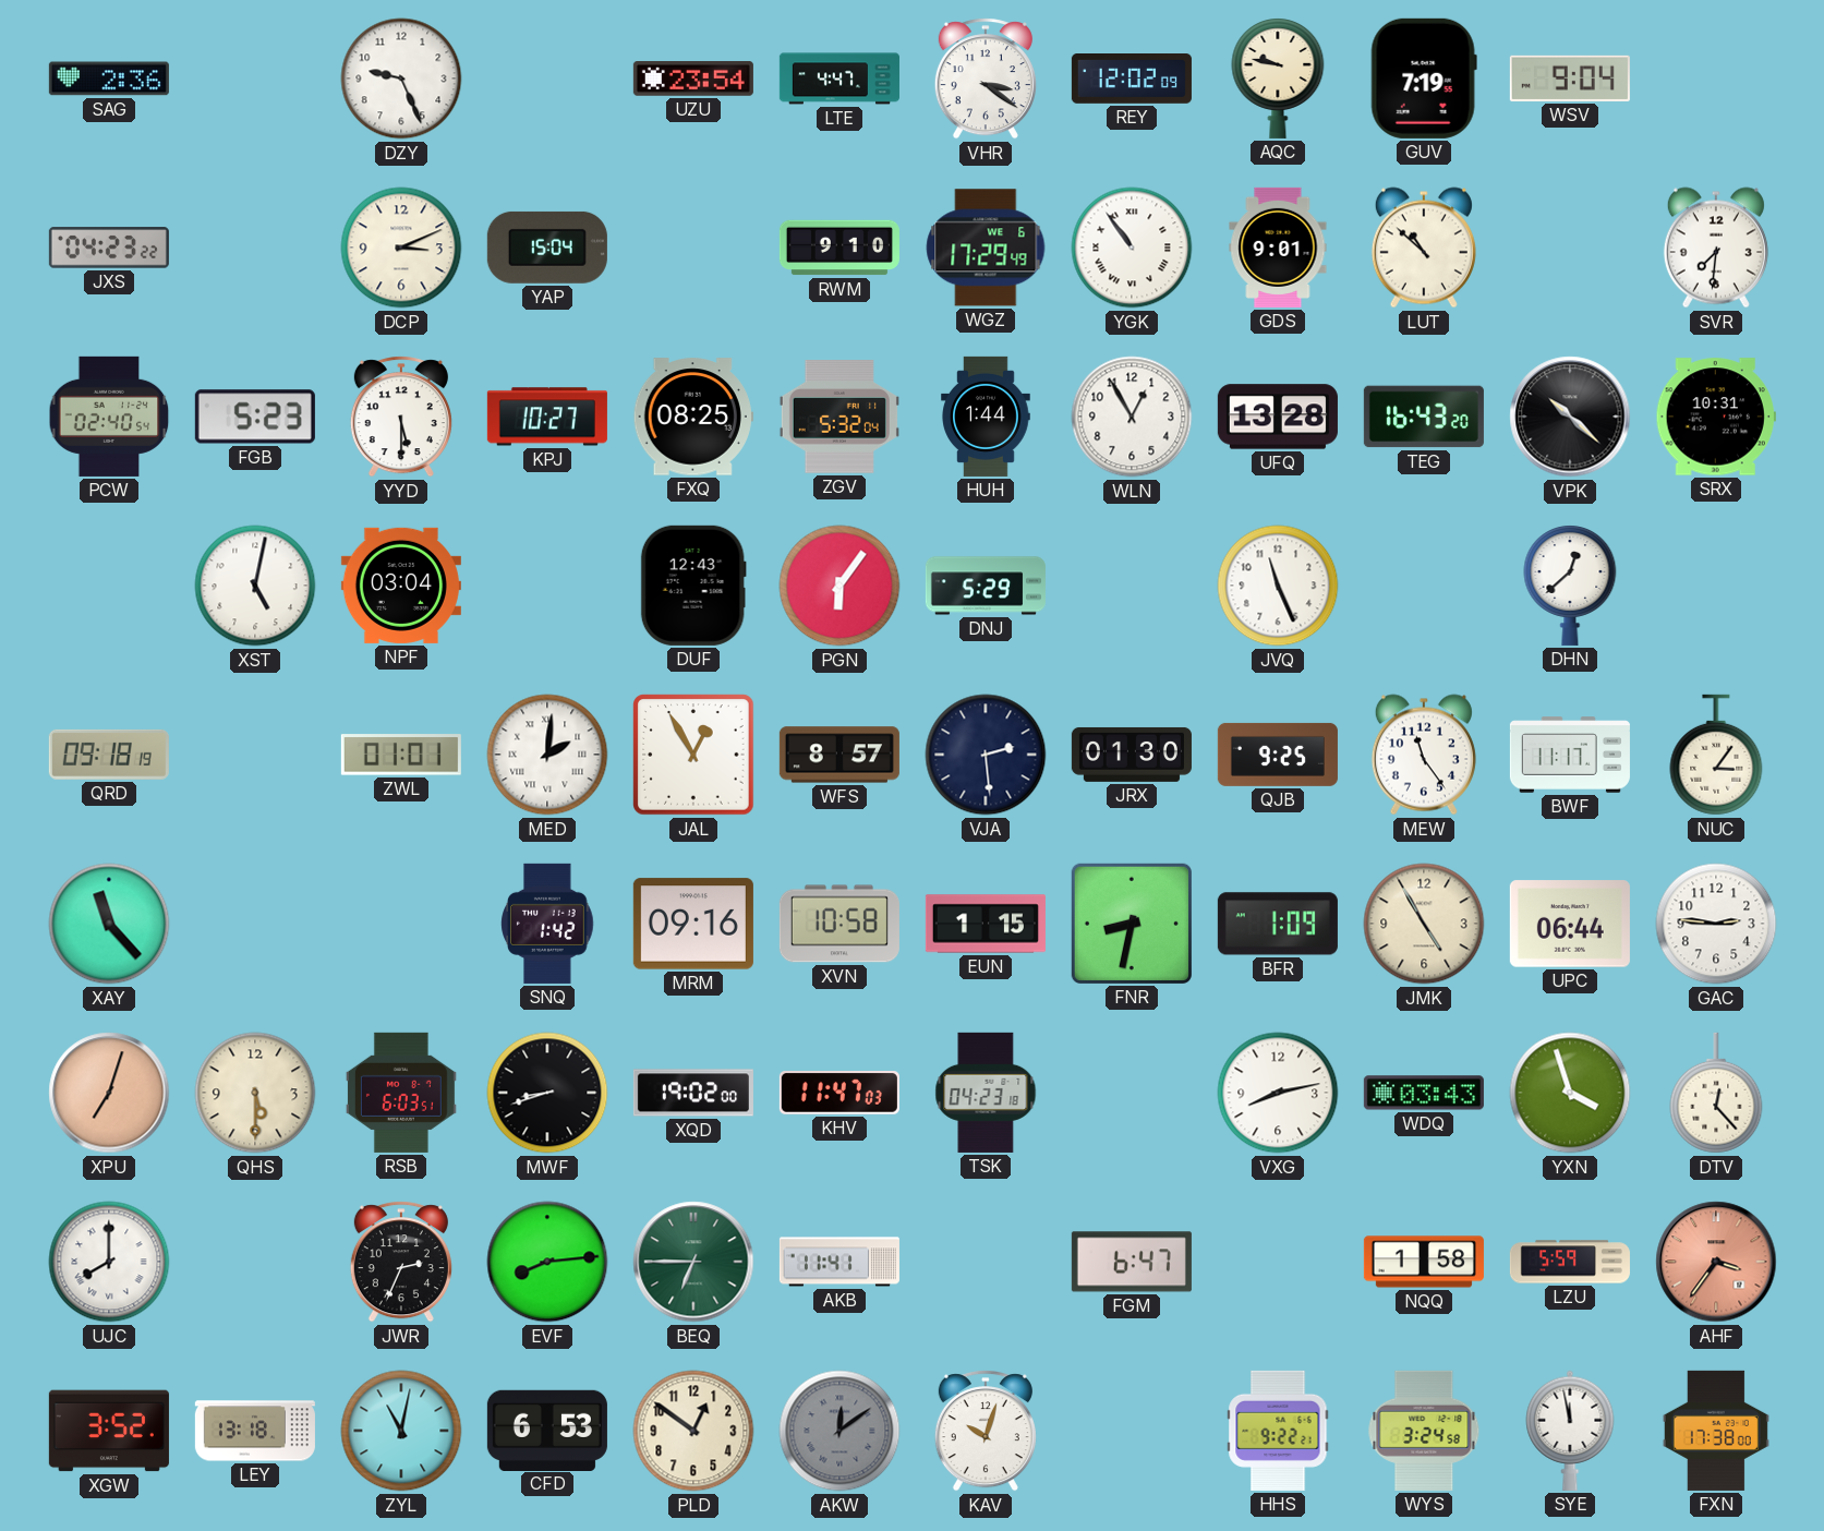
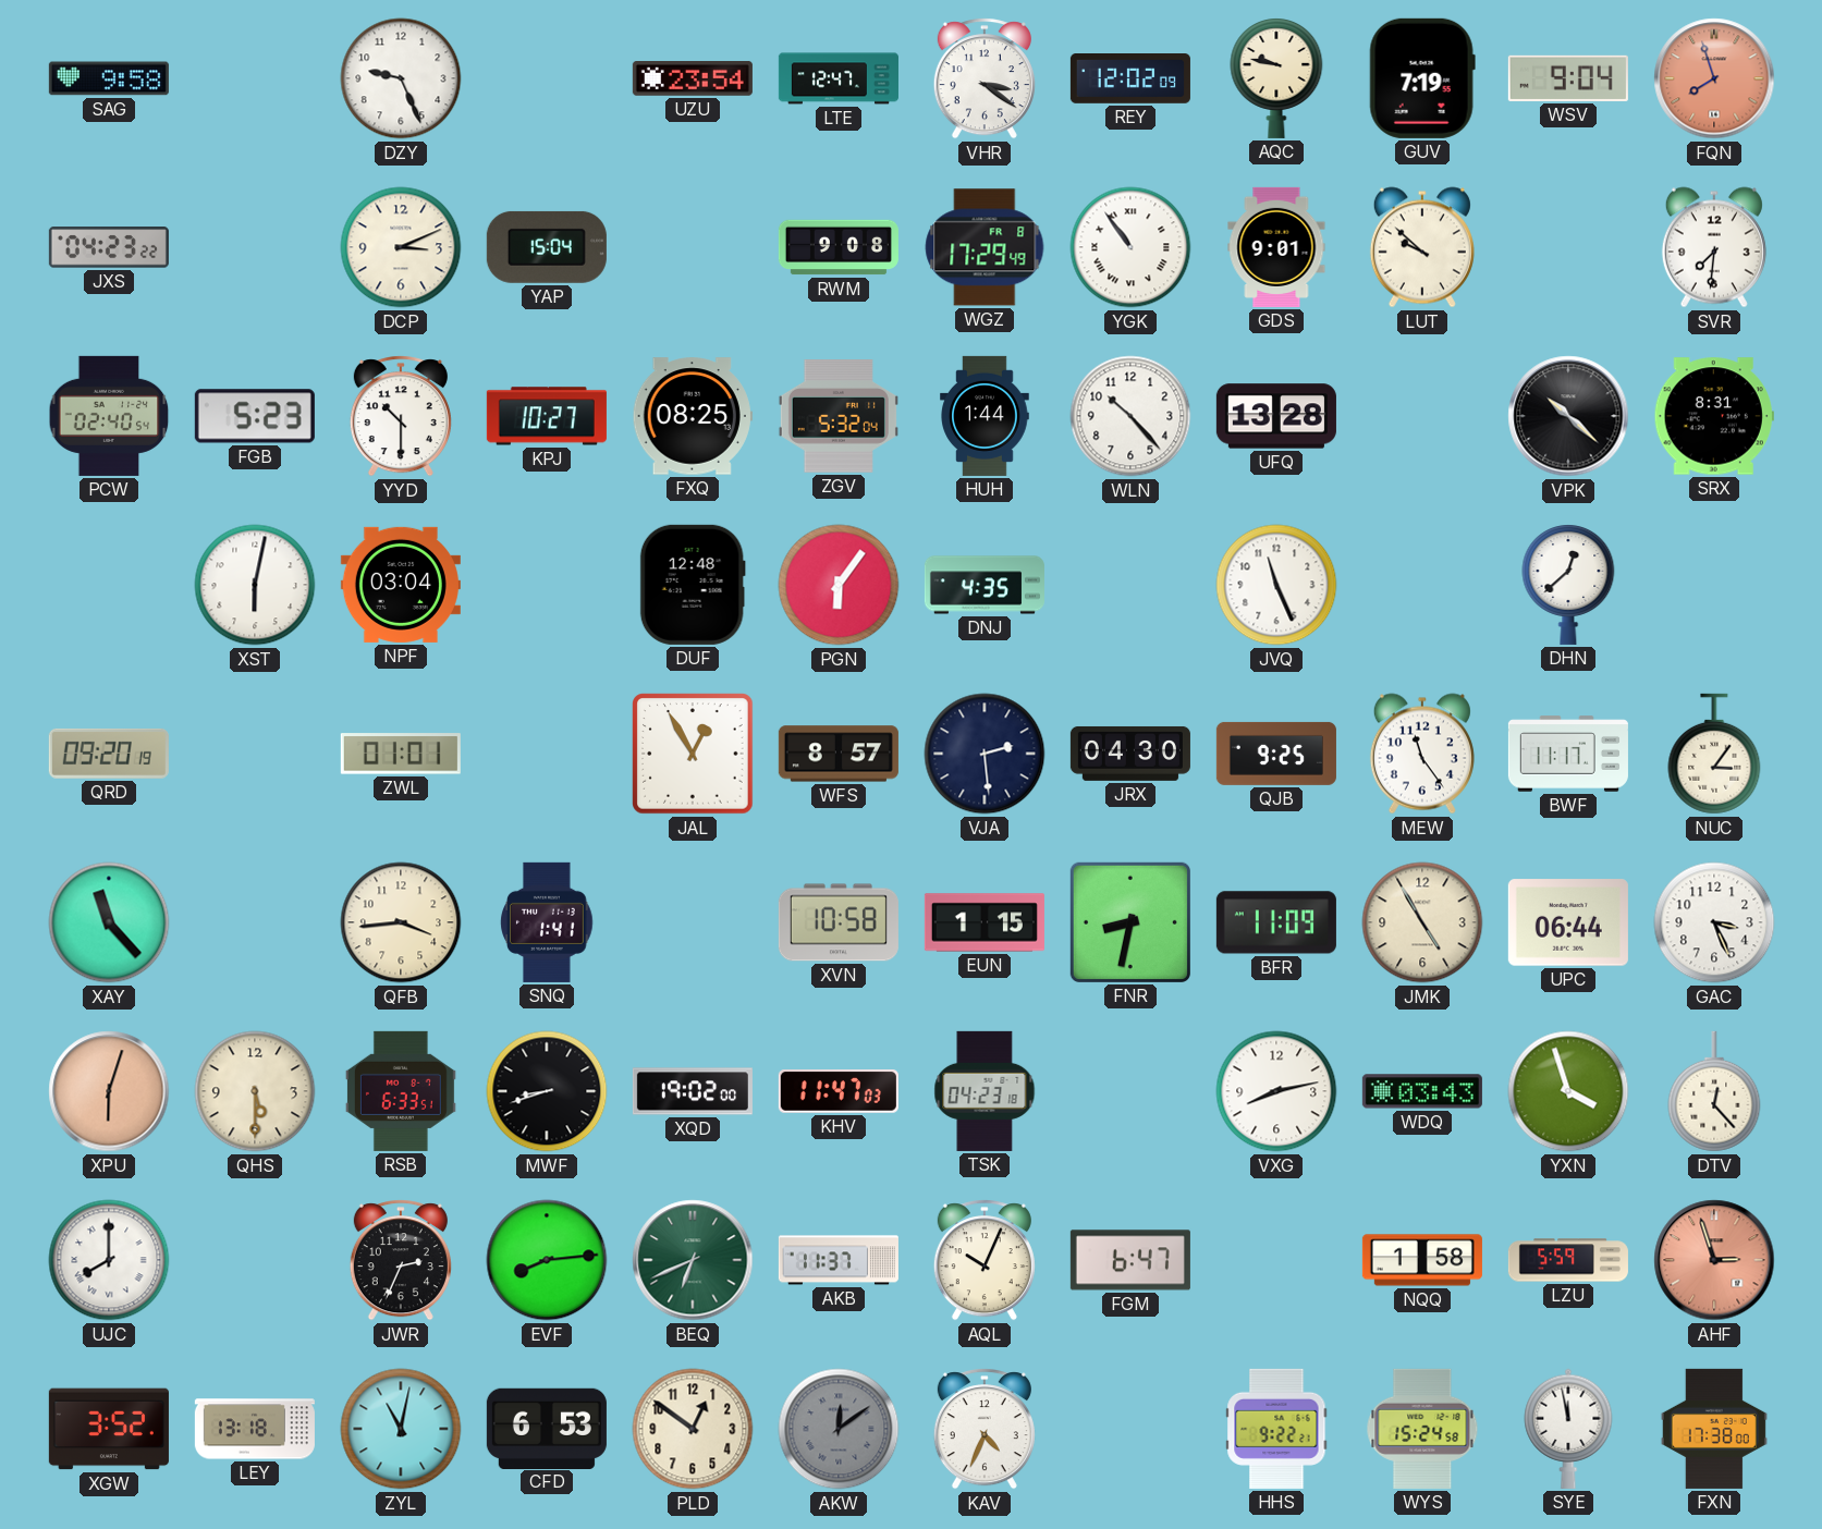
SAG: 2:36 -> 9:58
LTE: 4:47 -> 12:47
FQN: none -> 7:57
RWM: 9:10 -> 9:08
WGZ date: WE 6 -> FR 8
LUT: 10:52 -> 9:52
YYD: 5:30 -> 10:30
WLN: 12:55 -> 10:23
TEG: 16:43 -> none
SRX: 10:31 -> 8:31
XST: 5:02 -> 6:02
DUF: 12:43 -> 12:48
DNJ: 5:29 -> 4:35
QRD: 09:18 -> 09:20
MED: 2:01 -> none
JRX: 01:30 -> 04:30
QFB: none -> 3:44
SNQ: 1:42 -> 1:41
MRM: 09:16 -> none
BFR: 1:09 -> 11:09
GAC: 2:46 -> 3:26
XPU: 7:03 -> 6:03
RSB: 6:03 -> 6:33
BEQ: 6:45 -> 6:41
AKB: 11:41 -> 11:37
AQL: none -> 10:04
AHF: 3:36 -> 2:57
KAV: 10:03 -> 4:34
WYS: 3:24 -> 15:24
